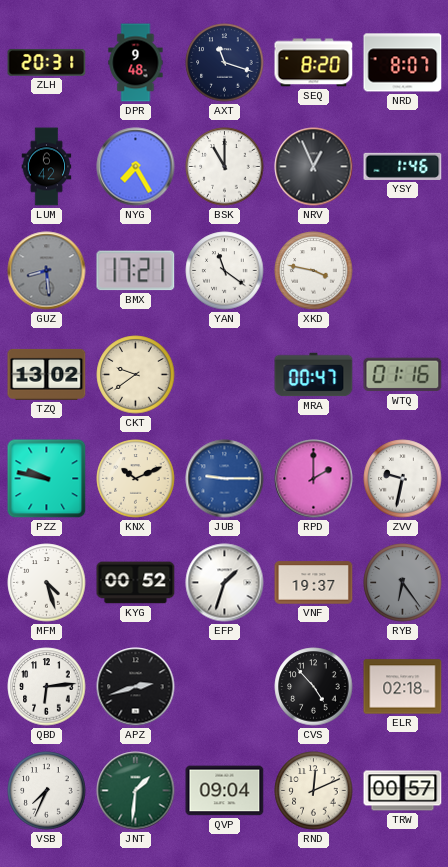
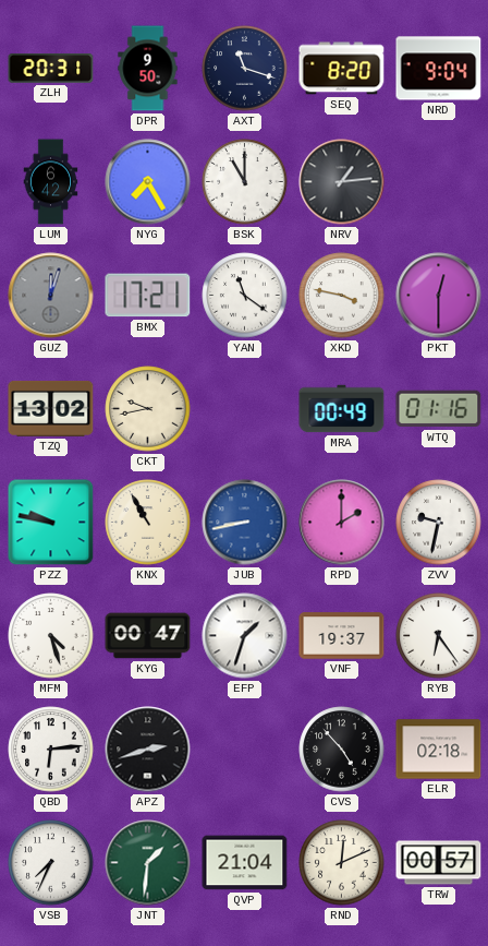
DPR: 9:48 -> 9:50
NRD: 8:07 -> 9:04
NRV: 12:56 -> 1:14
YSY: 1:46 -> none
GUZ: 8:29 -> 12:03
PKT: none -> 12:30
CKT: 9:39 -> 9:43
MRA: 00:47 -> 00:49
KNX: 10:11 -> 10:55
JUB: 9:15 -> 8:43
KYG: 00:52 -> 00:47
RYB dial: grey -> white
QVP: 09:04 -> 21:04
